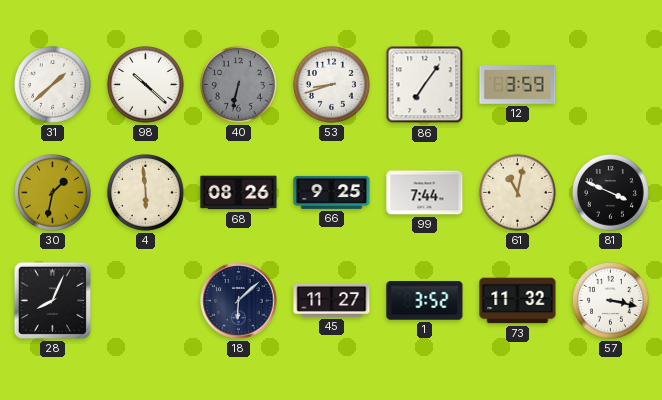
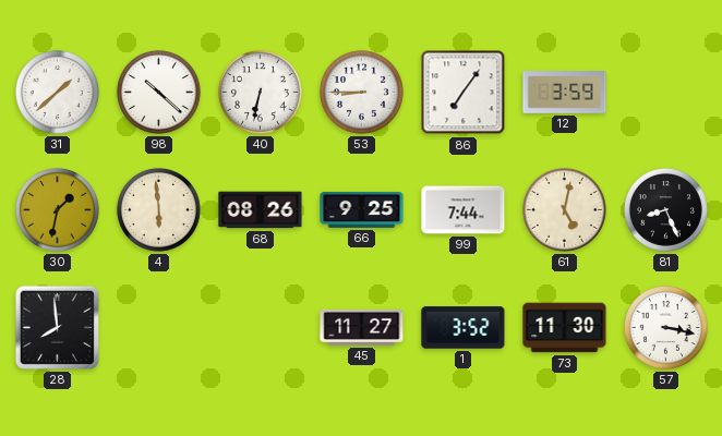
40 dial: grey -> white
53: 8:42 -> 8:45
61: 11:02 -> 5:02
81: 3:49 -> 8:26
28: 8:04 -> 7:59
18: 6:08 -> none
73: 11:32 -> 11:30
